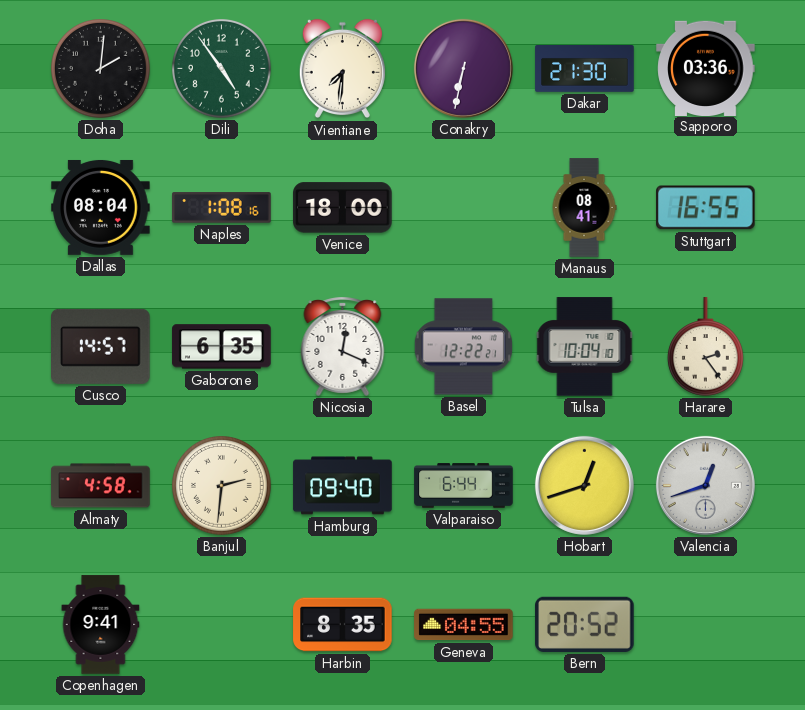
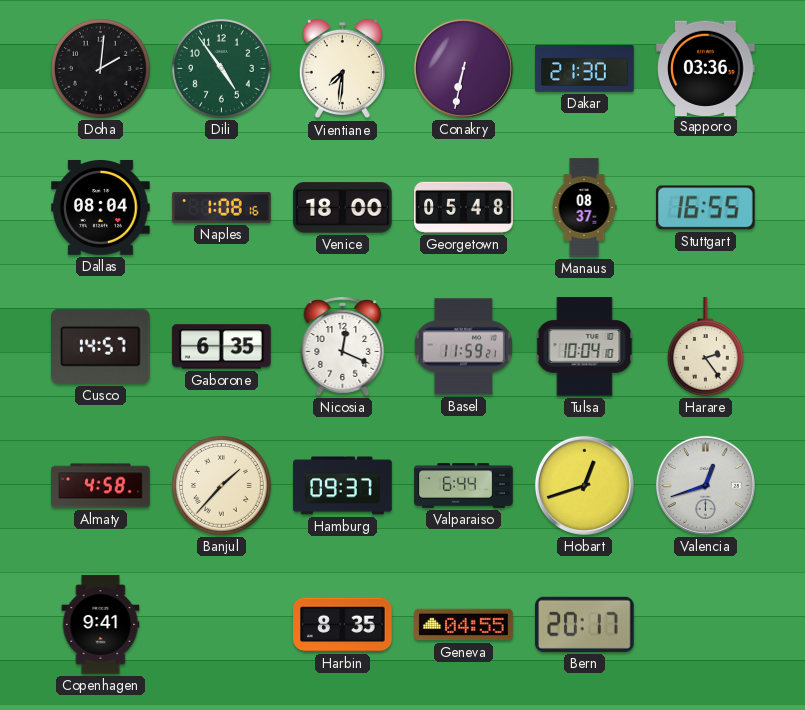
Georgetown: none -> 05:48
Manaus: 08:41 -> 08:37
Basel: 12:22 -> 11:59
Banjul: 2:31 -> 1:37
Hamburg: 09:40 -> 09:37
Bern: 20:52 -> 20:17
